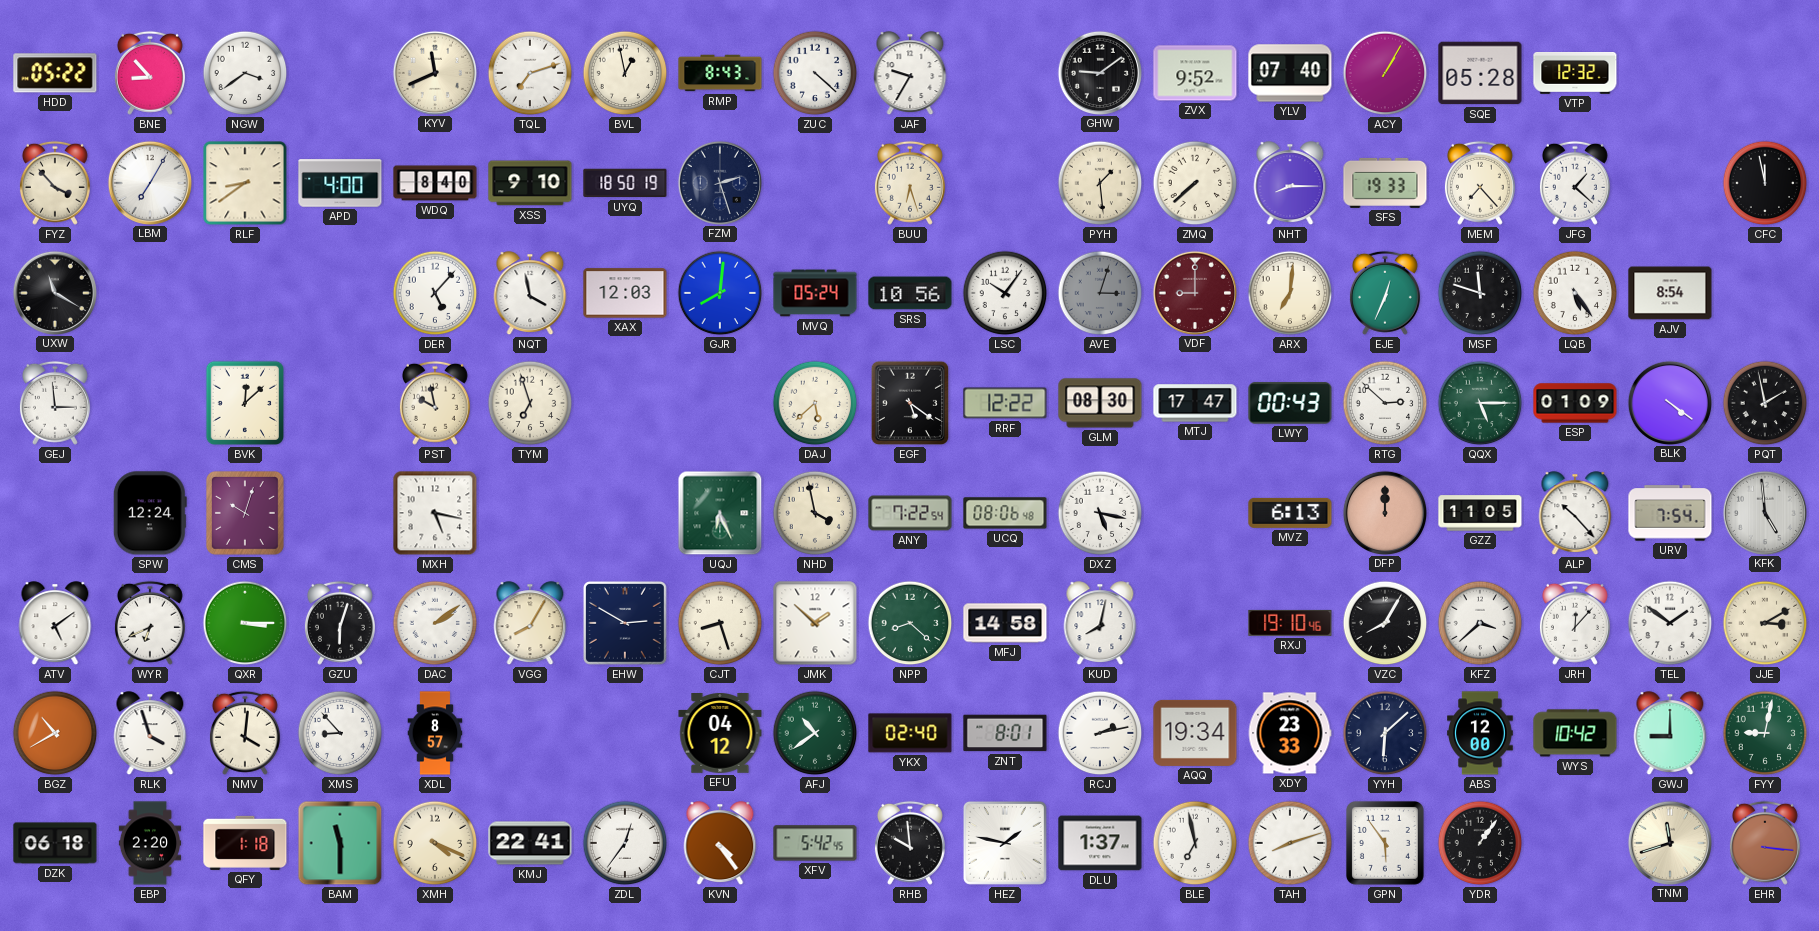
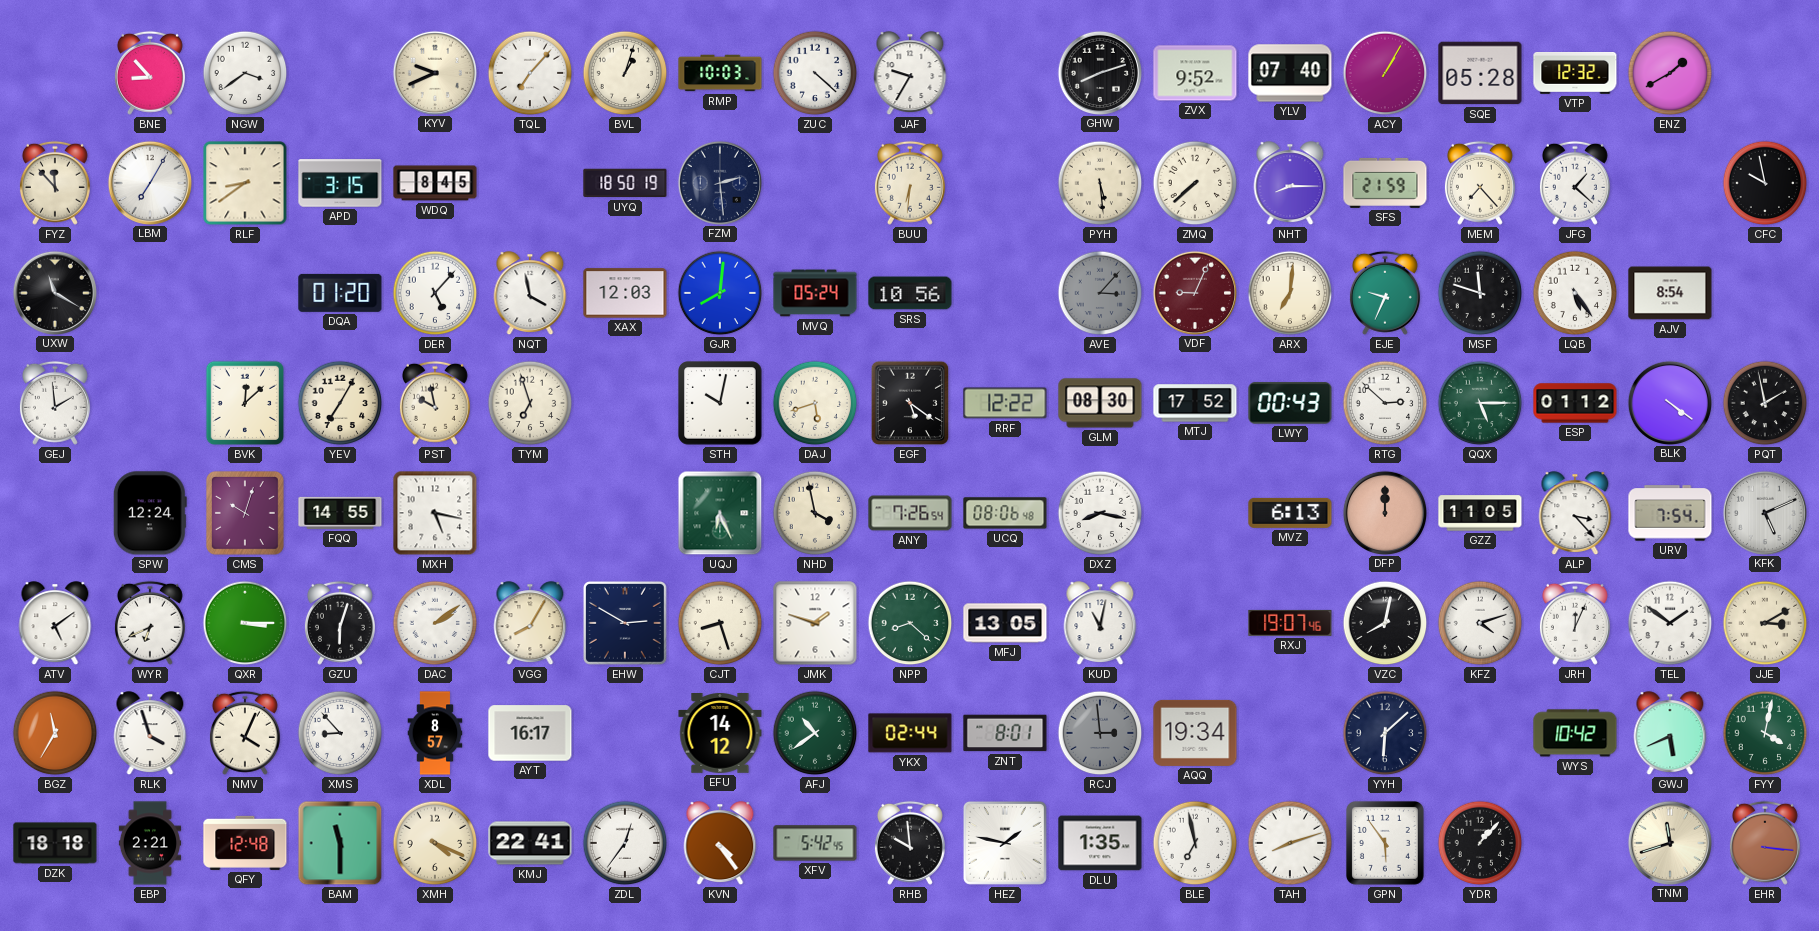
HDD: 05:22 -> none
KYV: 11:41 -> 9:41
TQL: 7:12 -> 7:07
BVL: 12:58 -> 1:03
RMP: 8:43 -> 10:03
GHW: 9:09 -> 8:12
ENZ: none -> 1:40
FYZ: 3:53 -> 11:53
APD: 4:00 -> 3:15
WDQ: 8:40 -> 8:45
XSS: 9:10 -> none
FZM: 2:27 -> 2:29
BUU: 6:27 -> 6:31
PYH: 1:29 -> 5:29
SFS: 19:33 -> 21:59
CFC: 11:58 -> 9:58
DQA: none -> 01:20
LSC: 10:06 -> none
AVE: 3:03 -> 3:07
VDF: 9:00 -> 9:04
EJE: 12:34 -> 9:34
GEJ: 2:59 -> 1:59
YEV: none -> 7:05
STH: none -> 10:02
DAJ: 5:38 -> 5:42
MTJ: 17:47 -> 17:52
ESP: 01:09 -> 01:12
FQQ: none -> 14:55
ANY: 7:22 -> 7:26
DXZ: 5:17 -> 8:17
ALP: 10:23 -> 3:23
KFK: 4:59 -> 5:11
JMK: 1:52 -> 1:48
MFJ: 14:58 -> 13:05
KUD: 8:02 -> 11:02
RXJ: 19:10 -> 19:07
VZC: 8:05 -> 8:02
KFZ: 3:38 -> 4:12
JRH: 12:07 -> 12:04
BGZ: 10:40 -> 11:35
NMV: 4:01 -> 4:04
AYT: none -> 16:17
EFU: 04:12 -> 14:12
YKX: 02:40 -> 02:44
RCJ: 2:13 -> 2:59
RCJ dial: white -> grey
XDY: 23:33 -> none
ABS: 12:00 -> none
GWJ: 9:00 -> 5:41
FYY: 9:02 -> 4:02
DZK: 06:18 -> 18:18
EBP: 2:20 -> 2:21
QFY: 1:18 -> 12:48
DLU: 1:37 -> 1:35
YDR: 1:06 -> 1:07
